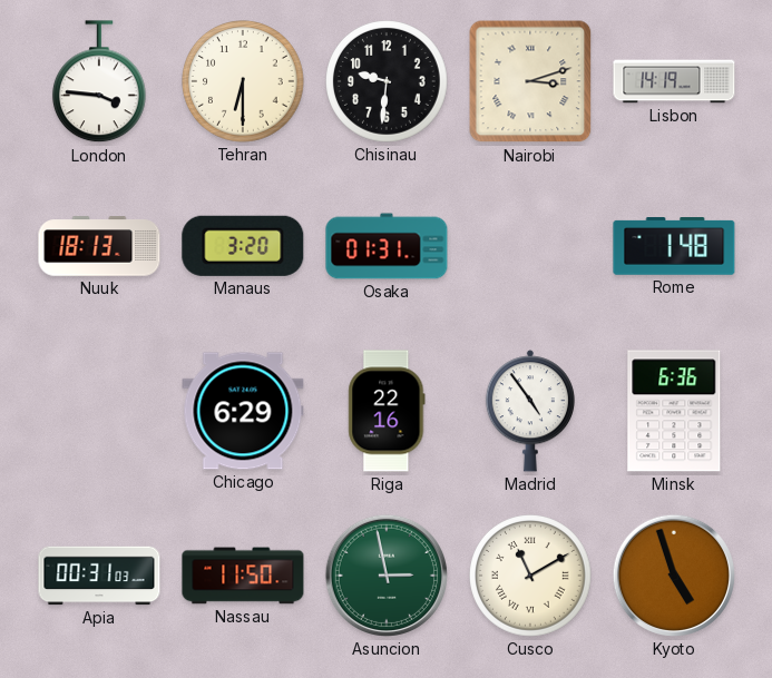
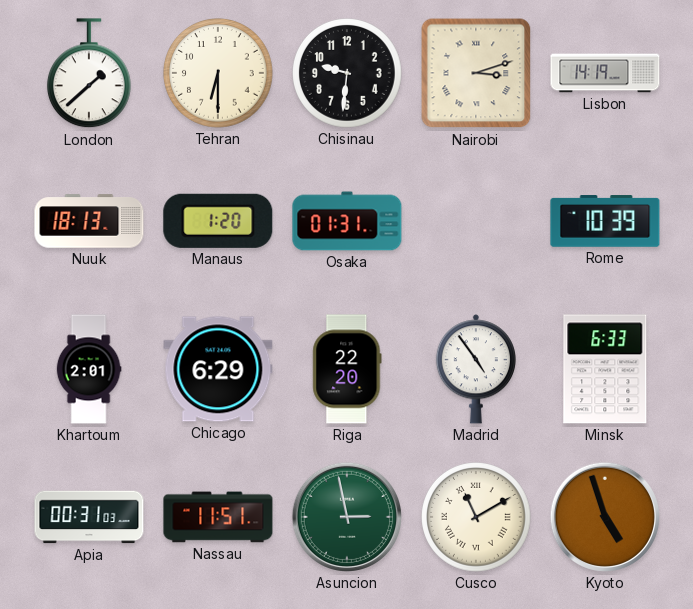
London: 3:46 -> 1:38
Manaus: 3:20 -> 1:20
Rome: 1:48 -> 10:39
Khartoum: none -> 2:01
Riga: 22:16 -> 22:20
Minsk: 6:36 -> 6:33
Nassau: 11:50 -> 11:51
